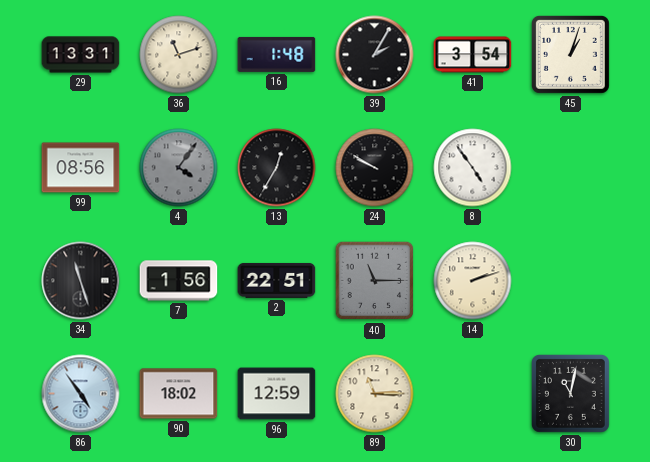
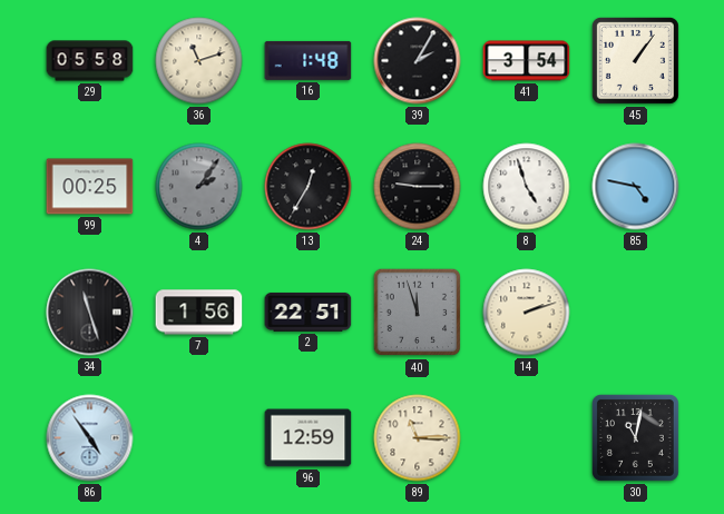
29: 13:31 -> 05:58
45: 1:03 -> 1:06
99: 08:56 -> 00:25
4: 4:06 -> 2:06
24: 9:50 -> 9:15
8: 4:54 -> 4:57
85: none -> 4:47
40: 11:15 -> 11:57
90: 18:02 -> none
